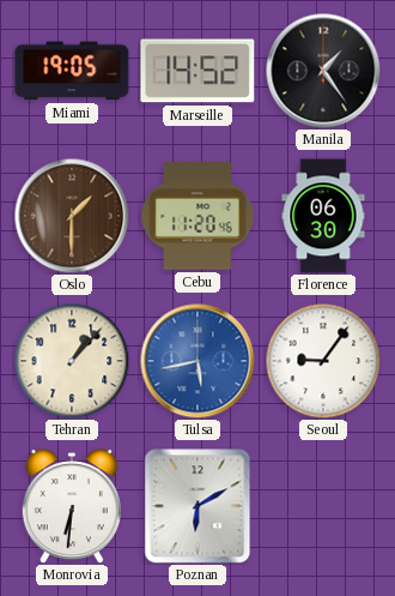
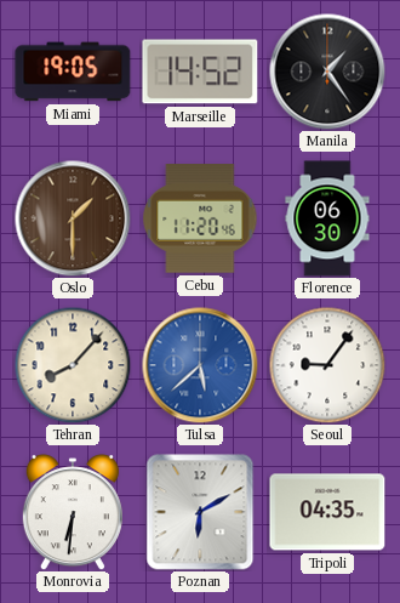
Tehran: 1:07 -> 8:07
Tulsa: 5:43 -> 5:38
Tripoli: none -> 04:35
